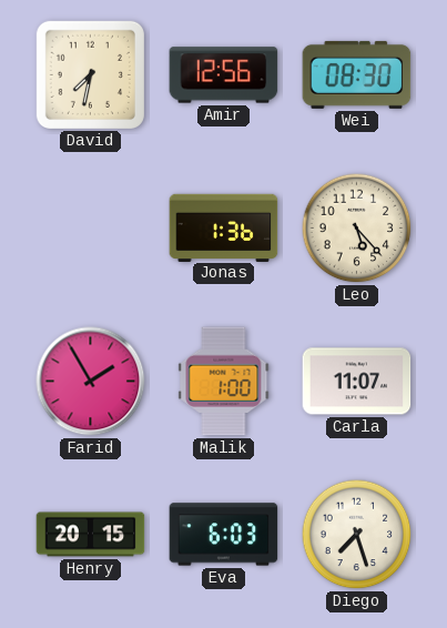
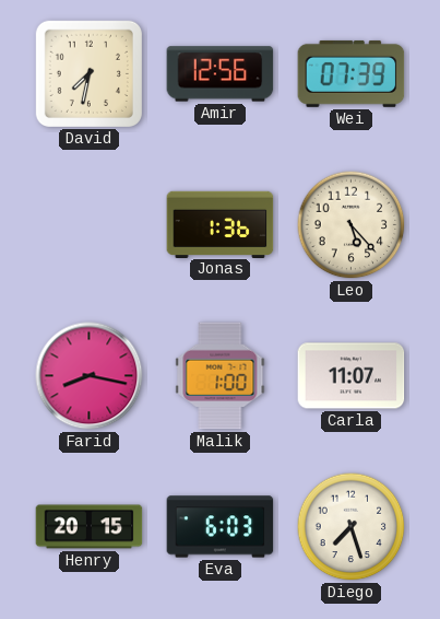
Wei: 08:30 -> 07:39
Farid: 1:55 -> 8:17
